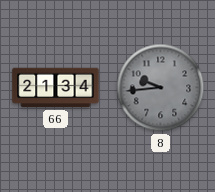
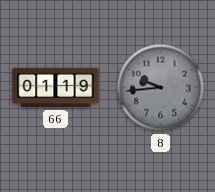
66: 21:34 -> 01:19
